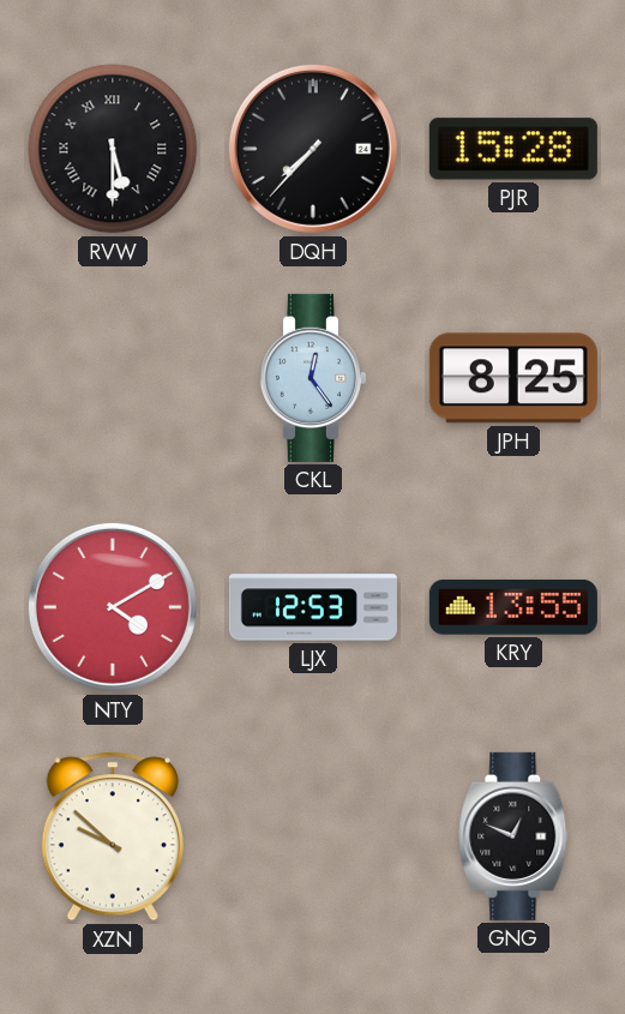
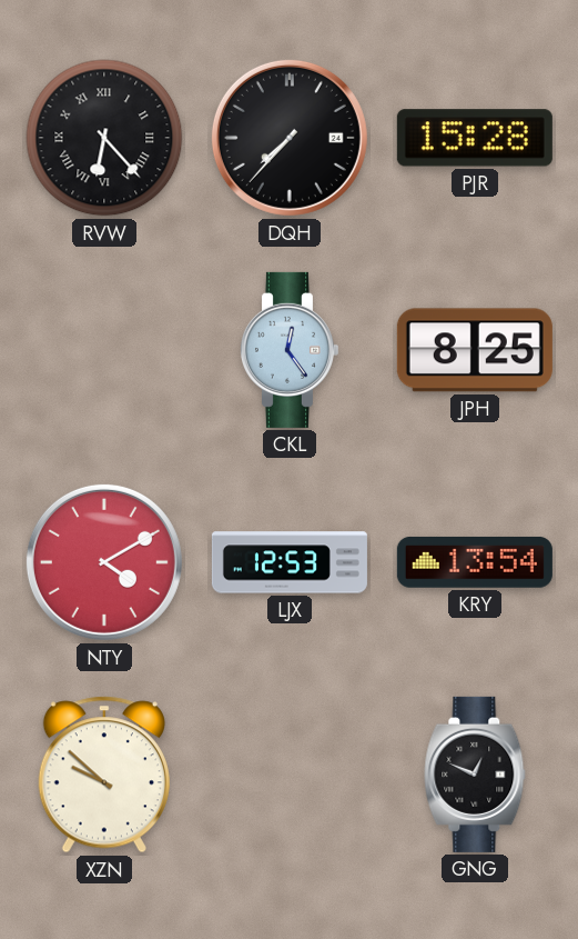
RVW: 5:30 -> 6:23
KRY: 13:55 -> 13:54
